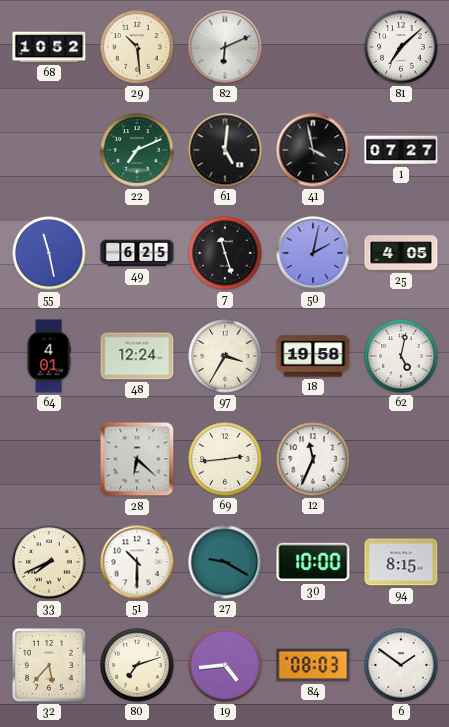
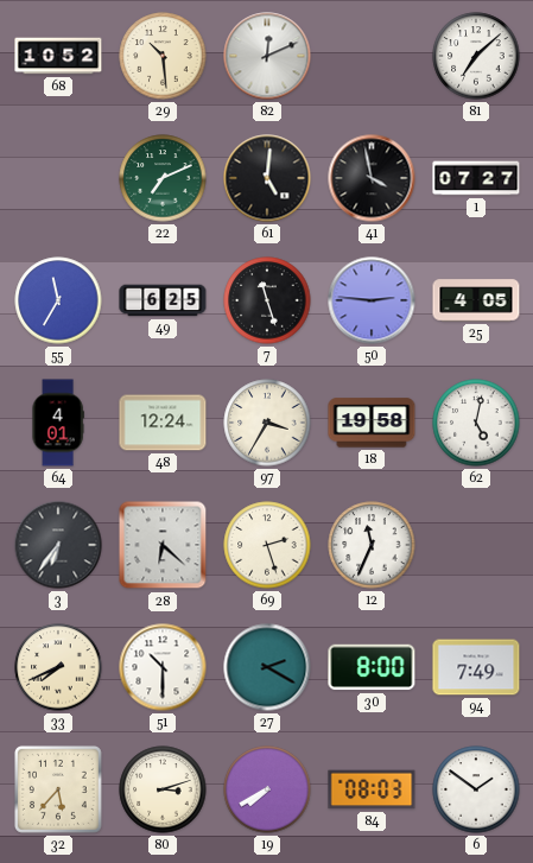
82: 6:11 -> 12:11
55: 11:28 -> 11:35
50: 2:02 -> 2:46
3: none -> 6:36
69: 2:44 -> 2:27
27: 9:20 -> 2:20
30: 10:00 -> 8:00
94: 8:15 -> 7:49
80: 7:12 -> 3:12
19: 4:44 -> 7:40
